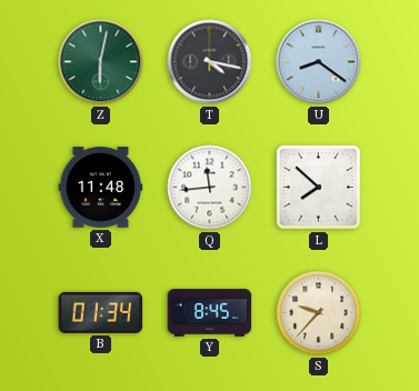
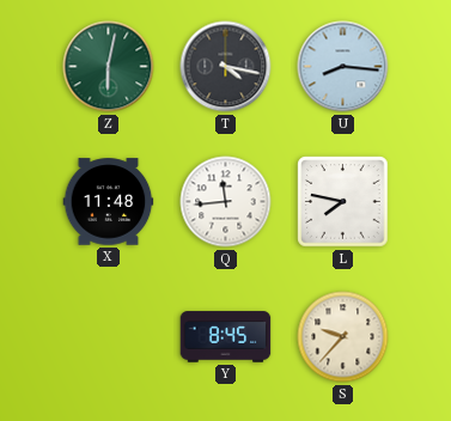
U: 8:21 -> 8:16
L: 7:52 -> 7:47
B: 01:34 -> none
